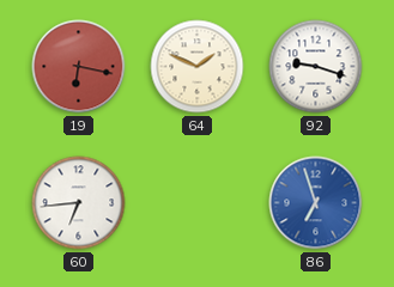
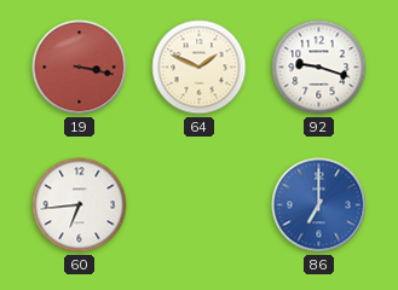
19: 6:17 -> 3:17
86: 6:57 -> 7:00
